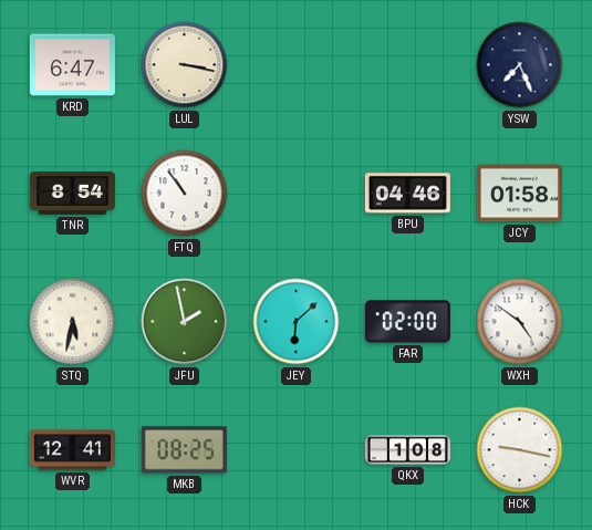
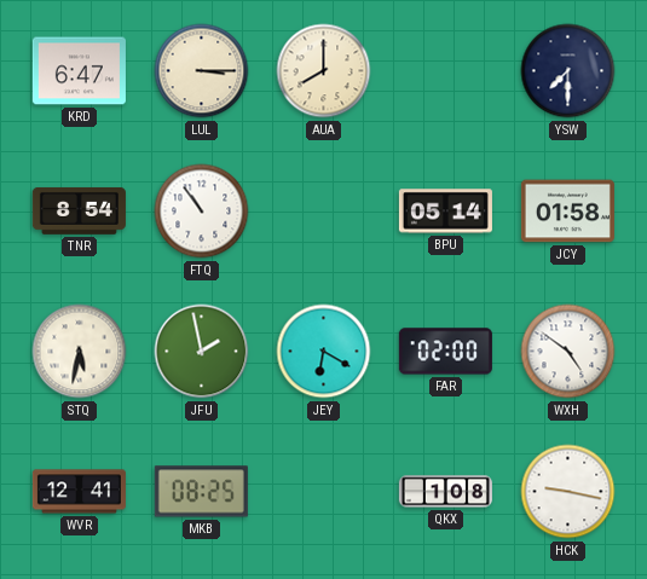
LUL: 3:17 -> 3:15
AUA: none -> 8:00
YSW: 7:26 -> 7:30
BPU: 04:46 -> 05:14
JEY: 6:08 -> 6:20
